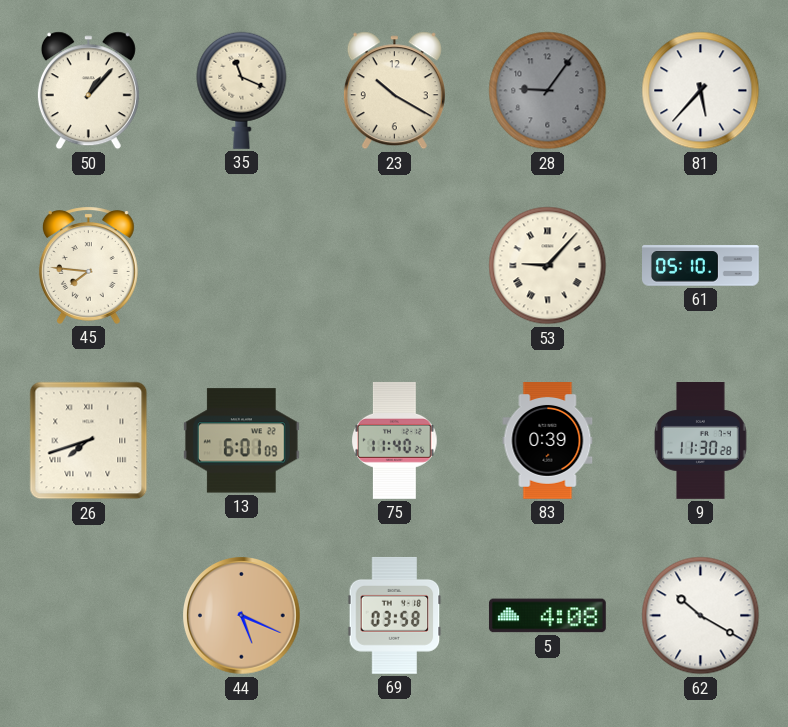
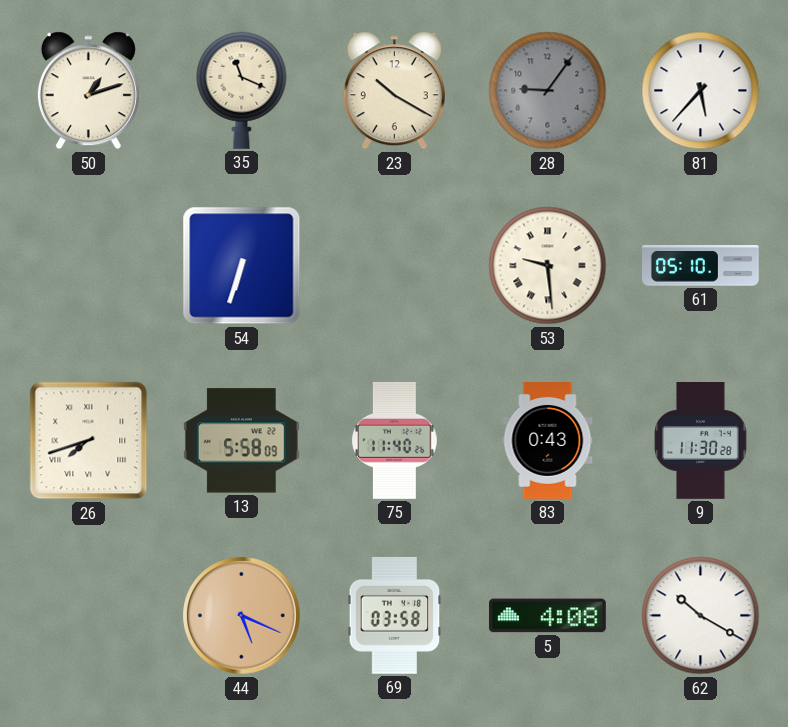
50: 1:07 -> 1:12
45: 7:46 -> none
54: none -> 6:33
53: 9:07 -> 9:29
13: 6:01 -> 5:58
83: 0:39 -> 0:43
